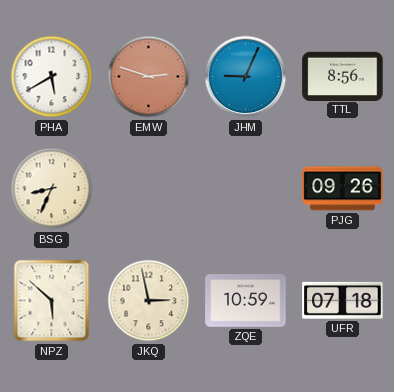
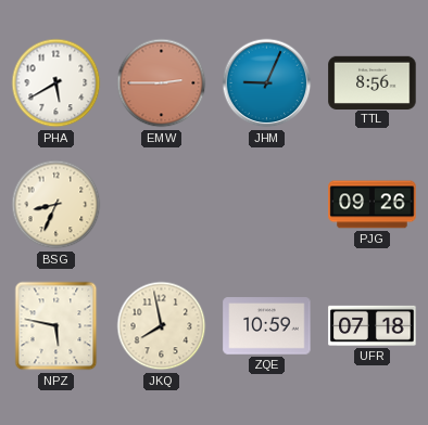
EMW: 2:48 -> 2:45
NPZ: 5:52 -> 5:47
JKQ: 2:58 -> 7:58
